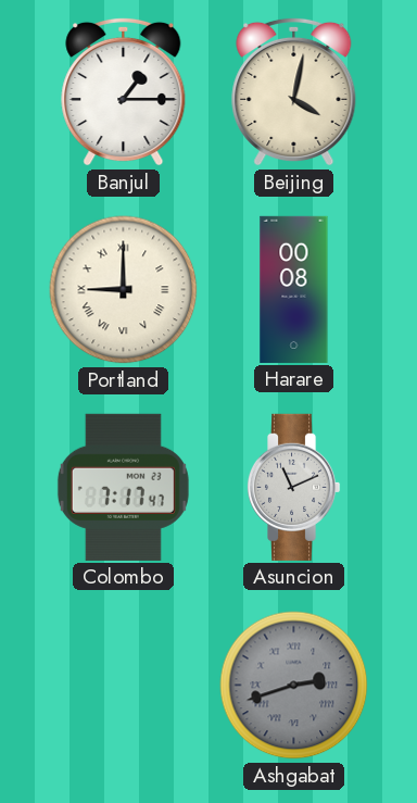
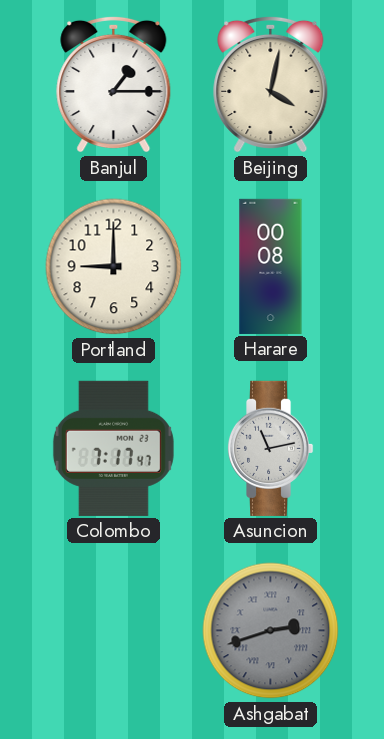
Portland numerals: Roman -> Arabic
Asuncion: 11:11 -> 11:13
